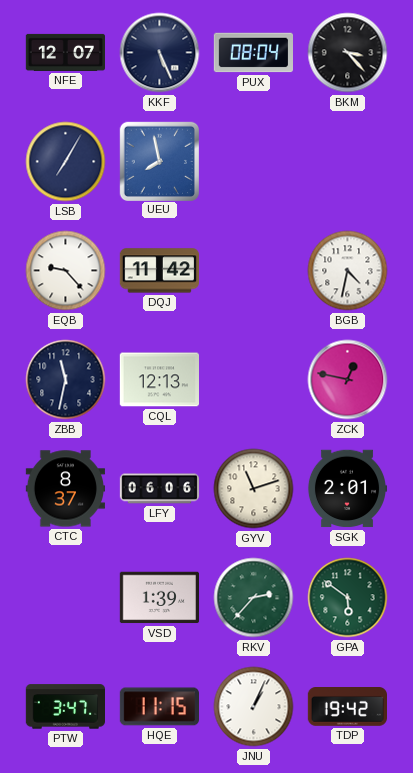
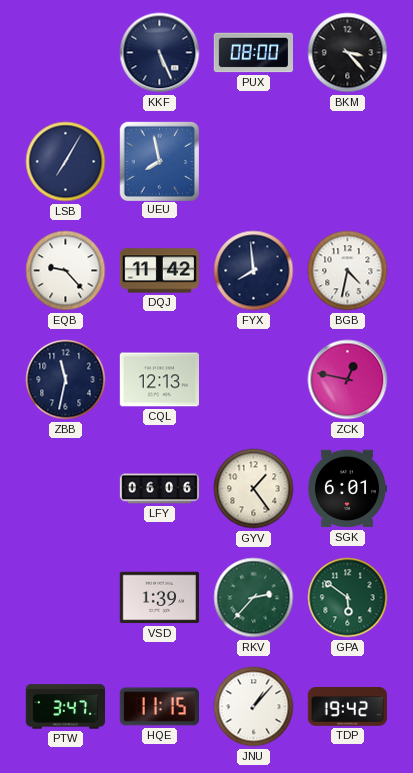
NFE: 12:07 -> none
PUX: 08:04 -> 08:00
FYX: none -> 7:59
CTC: 8:37 -> none
GYV: 11:12 -> 1:24
SGK: 2:01 -> 6:01
JNU: 1:04 -> 1:07
